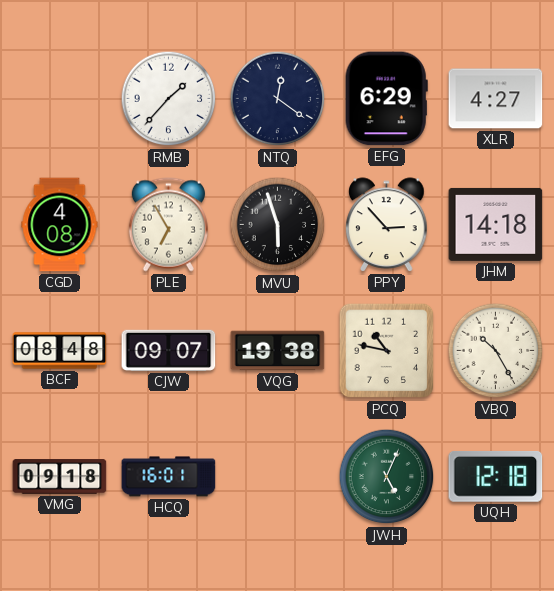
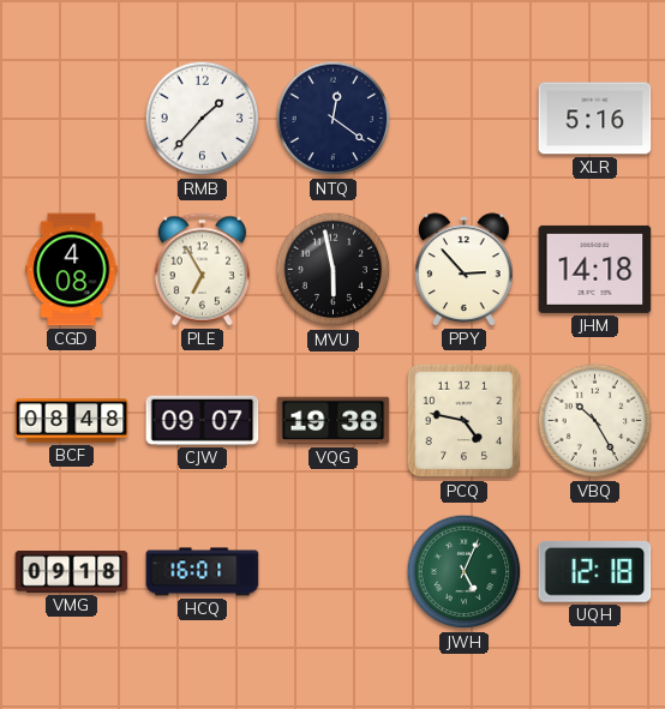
EFG: 6:29 -> none
XLR: 4:27 -> 5:16
MVU: 5:57 -> 5:58
PCQ: 10:47 -> 4:47
